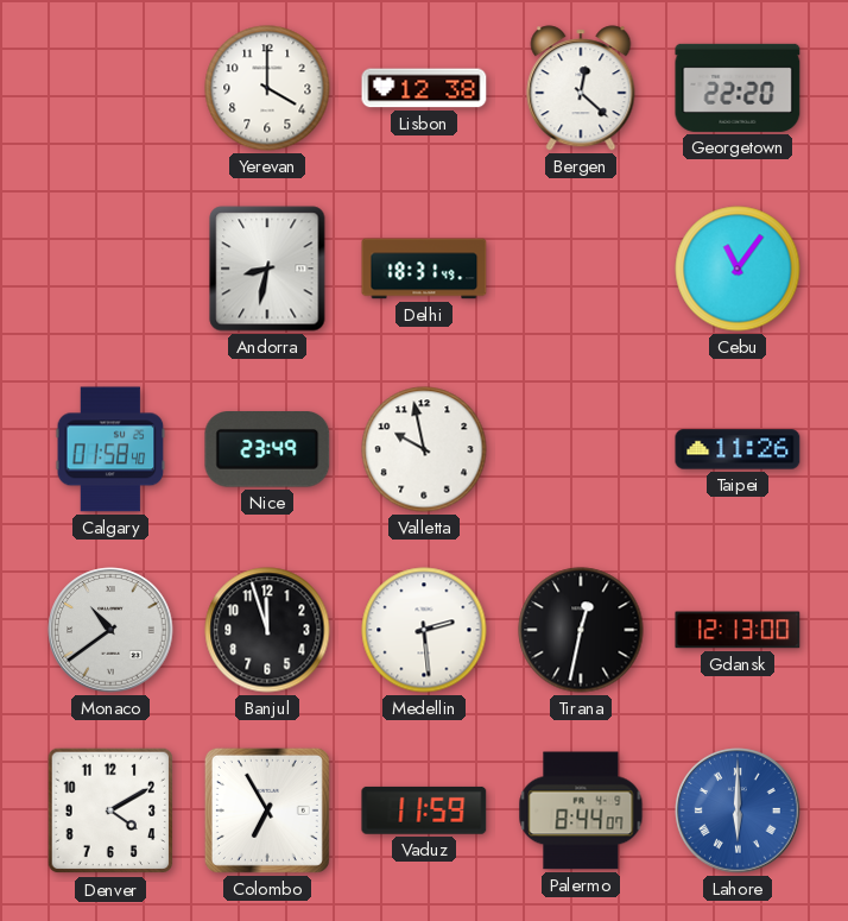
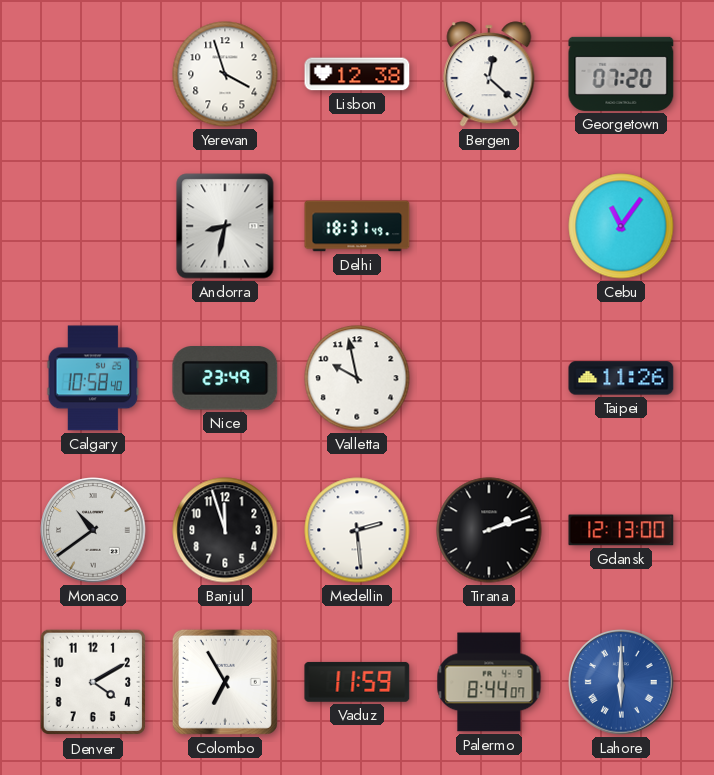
Yerevan: 4:00 -> 3:57
Georgetown: 22:20 -> 07:20
Calgary: 01:58 -> 10:58
Tirana: 12:32 -> 2:12
